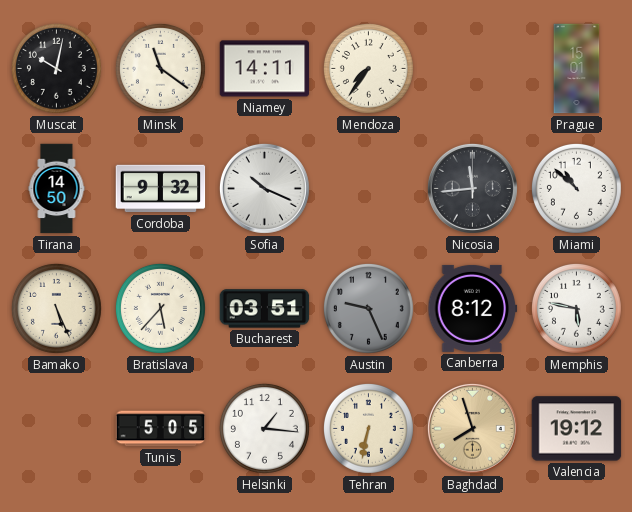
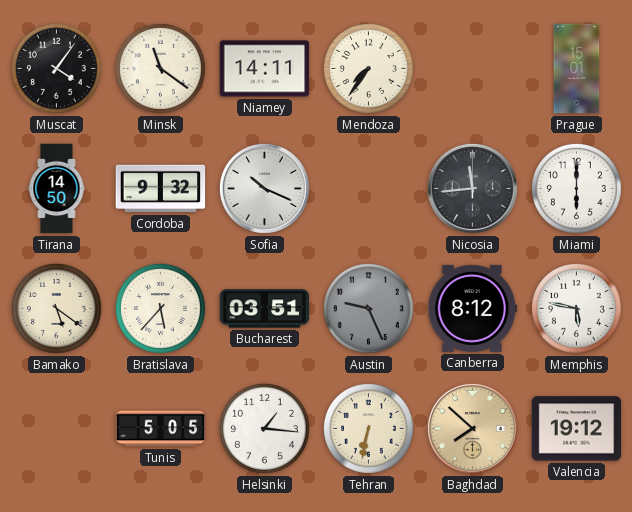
Muscat: 10:02 -> 4:06
Miami: 10:52 -> 6:00
Bamako: 5:26 -> 5:21
Baghdad: 7:57 -> 7:52
